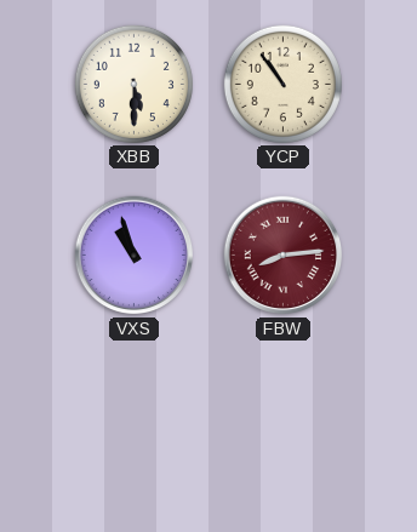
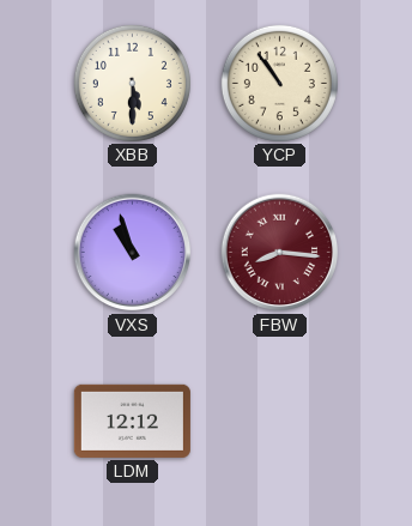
FBW: 8:14 -> 8:16
LDM: none -> 12:12
